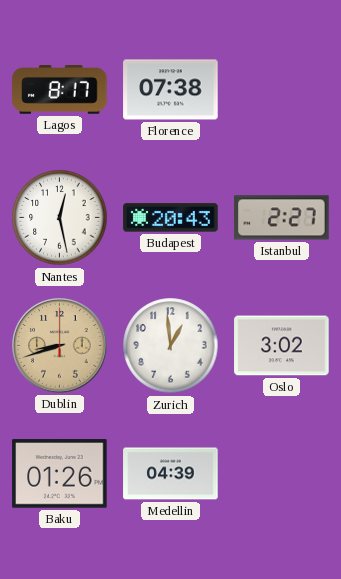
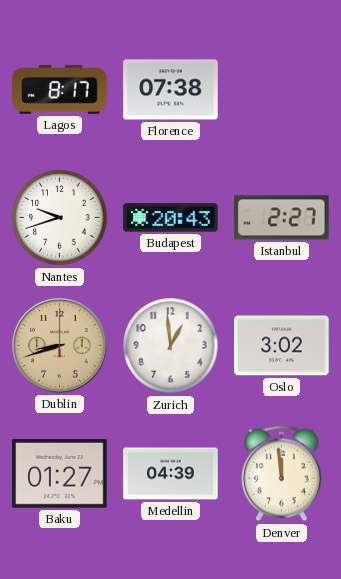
Nantes: 12:28 -> 9:42
Baku: 01:26 -> 01:27
Denver: none -> 11:59
